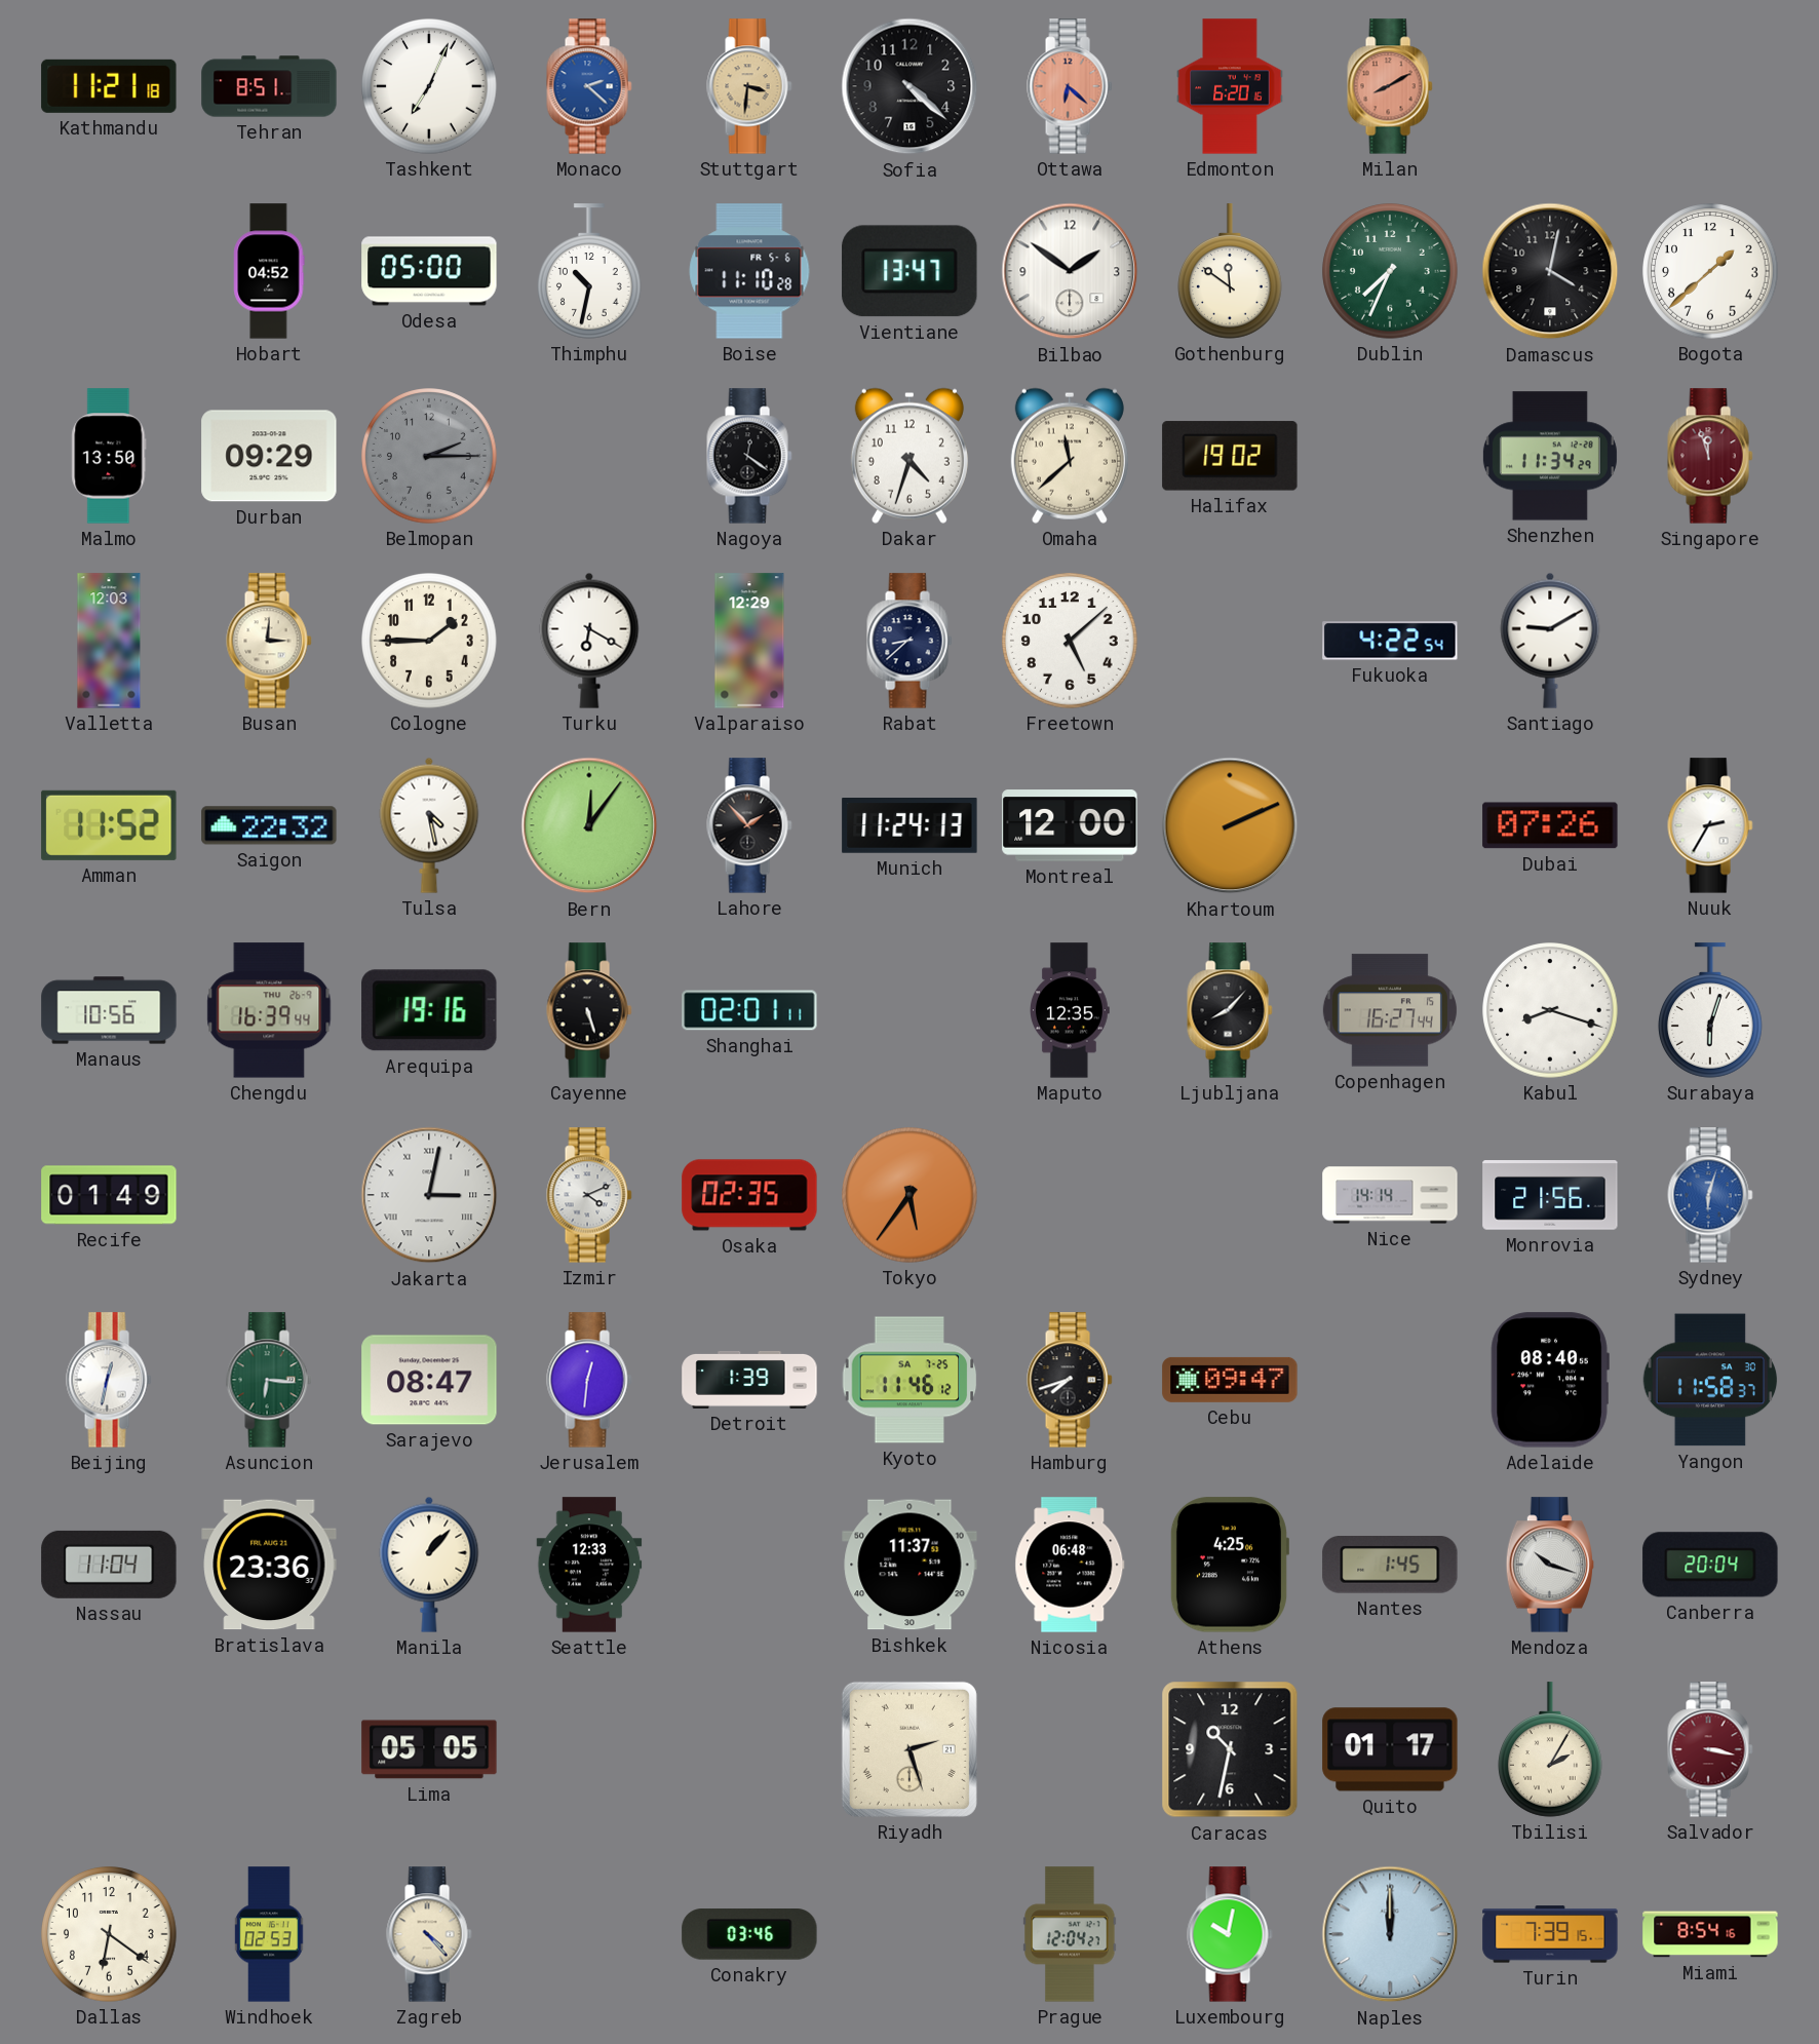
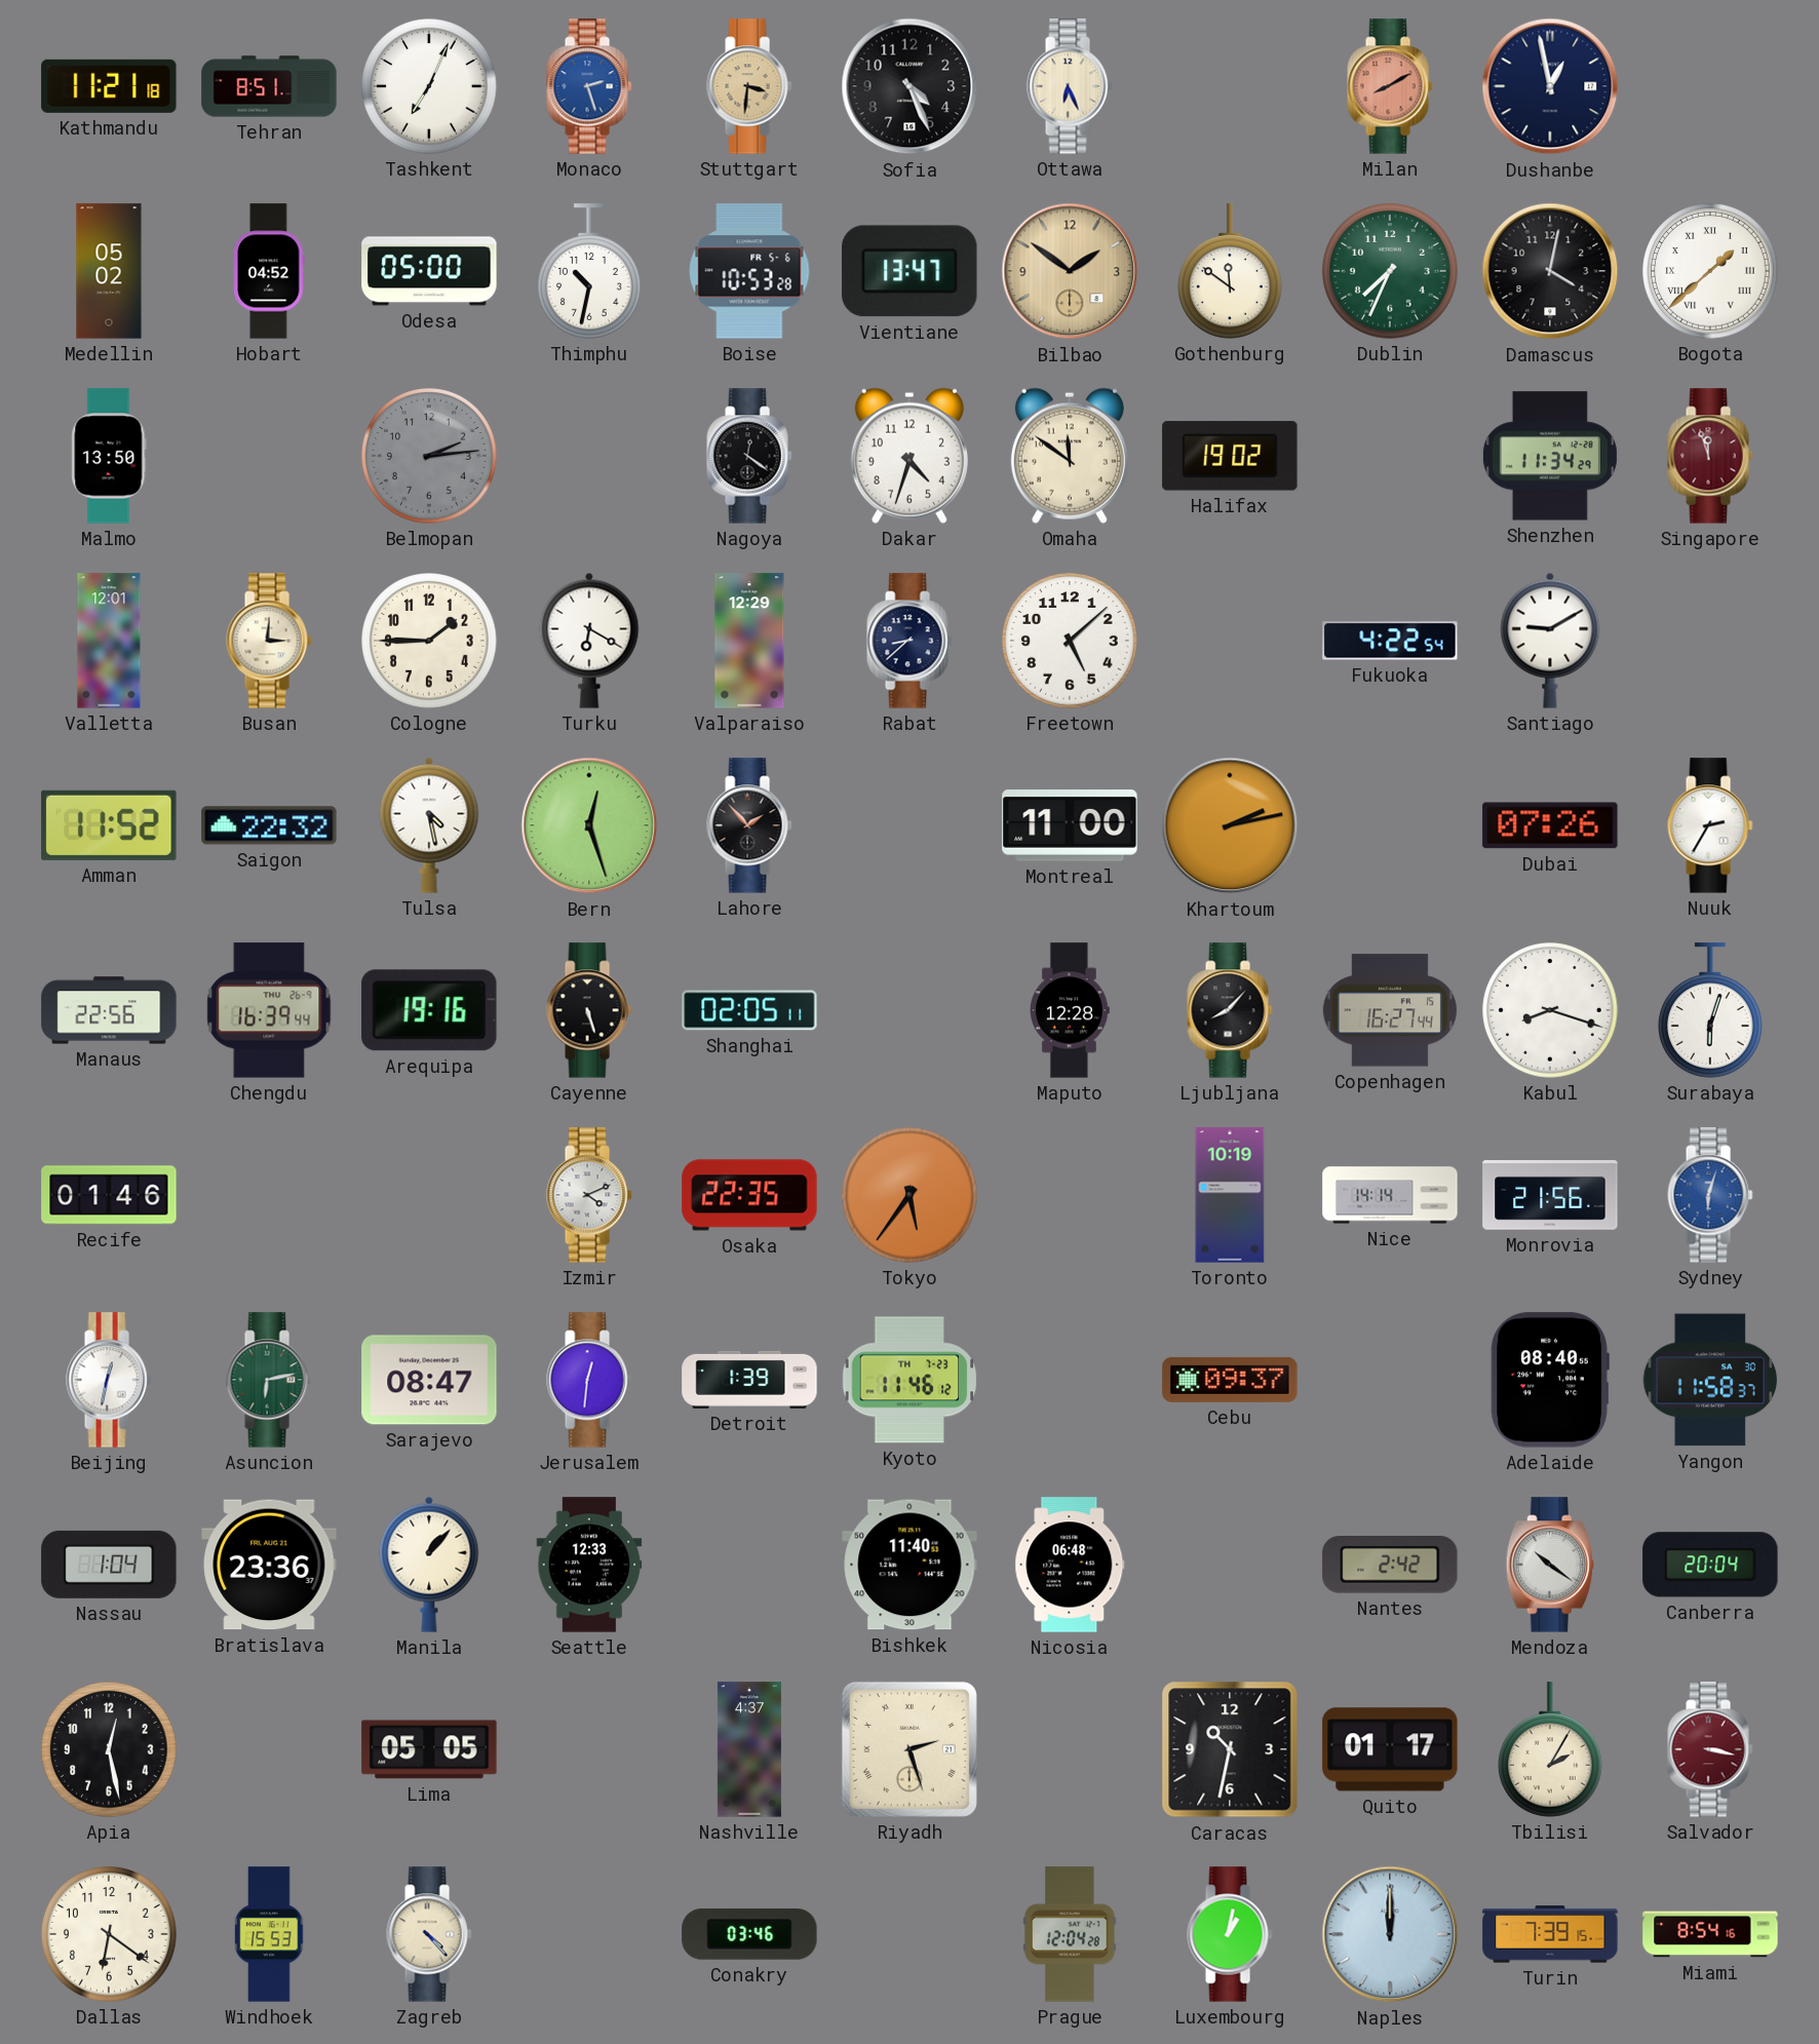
Monaco: 2:22 -> 2:27
Sofia: 4:22 -> 4:26
Ottawa: 6:22 -> 6:26
Ottawa dial: salmon -> cream
Edmonton: 6:20 -> none
Dushanbe: none -> 12:58
Medellin: none -> 05:02
Boise: 11:10 -> 10:53
Bilbao dial: white -> champagne
Bogota numerals: Arabic -> Roman
Durban: 09:29 -> none
Belmopan: 2:15 -> 2:14
Omaha: 11:38 -> 11:51
Valletta: 12:03 -> 12:01
Bern: 12:06 -> 12:27
Munich: 11:24 -> none
Montreal: 12:00 -> 11:00
Khartoum: 2:11 -> 2:13
Manaus: 10:56 -> 22:56
Shanghai: 02:01 -> 02:05
Maputo: 12:35 -> 12:28
Recife: 01:49 -> 01:46
Jakarta: 3:02 -> none
Osaka: 02:35 -> 22:35
Toronto: none -> 10:19
Asuncion: 6:16 -> 6:13
Kyoto date: SA 7-25 -> TH 7-23
Hamburg: 7:42 -> none
Cebu: 09:47 -> 09:37
Nassau: 11:04 -> 1:04
Bishkek: 11:37 -> 11:40
Athens: 4:25 -> none
Nantes: 1:45 -> 2:42
Mendoza: 10:18 -> 10:21
Apia: none -> 12:28
Nashville: none -> 4:37
Windhoek: 02:53 -> 15:53
Prague: 12:04:27 -> 12:04:28
Luxembourg: 10:02 -> 1:02
